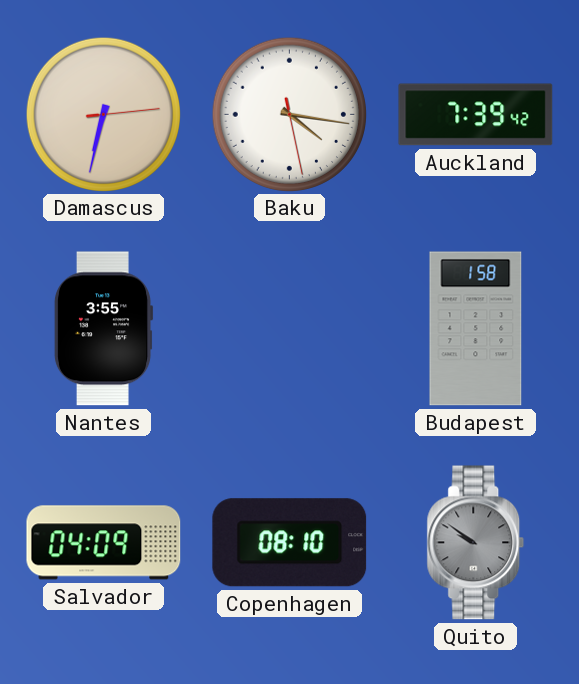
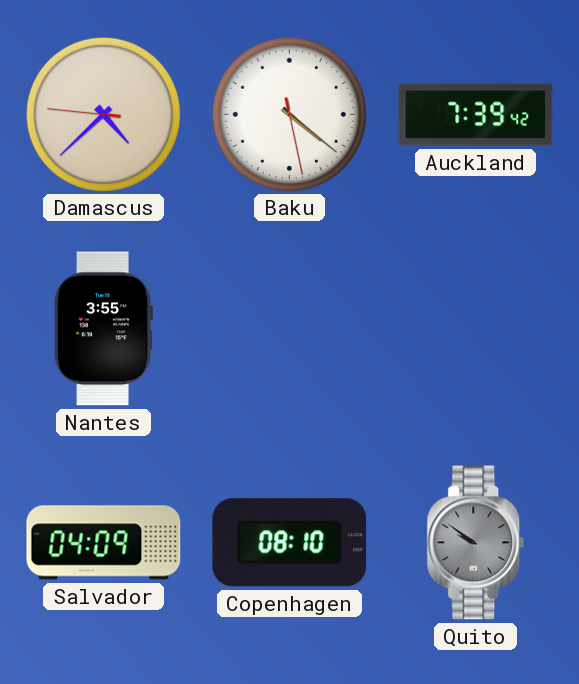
Damascus: 6:32 -> 4:37
Baku: 4:16 -> 4:21
Budapest: 1:58 -> none
